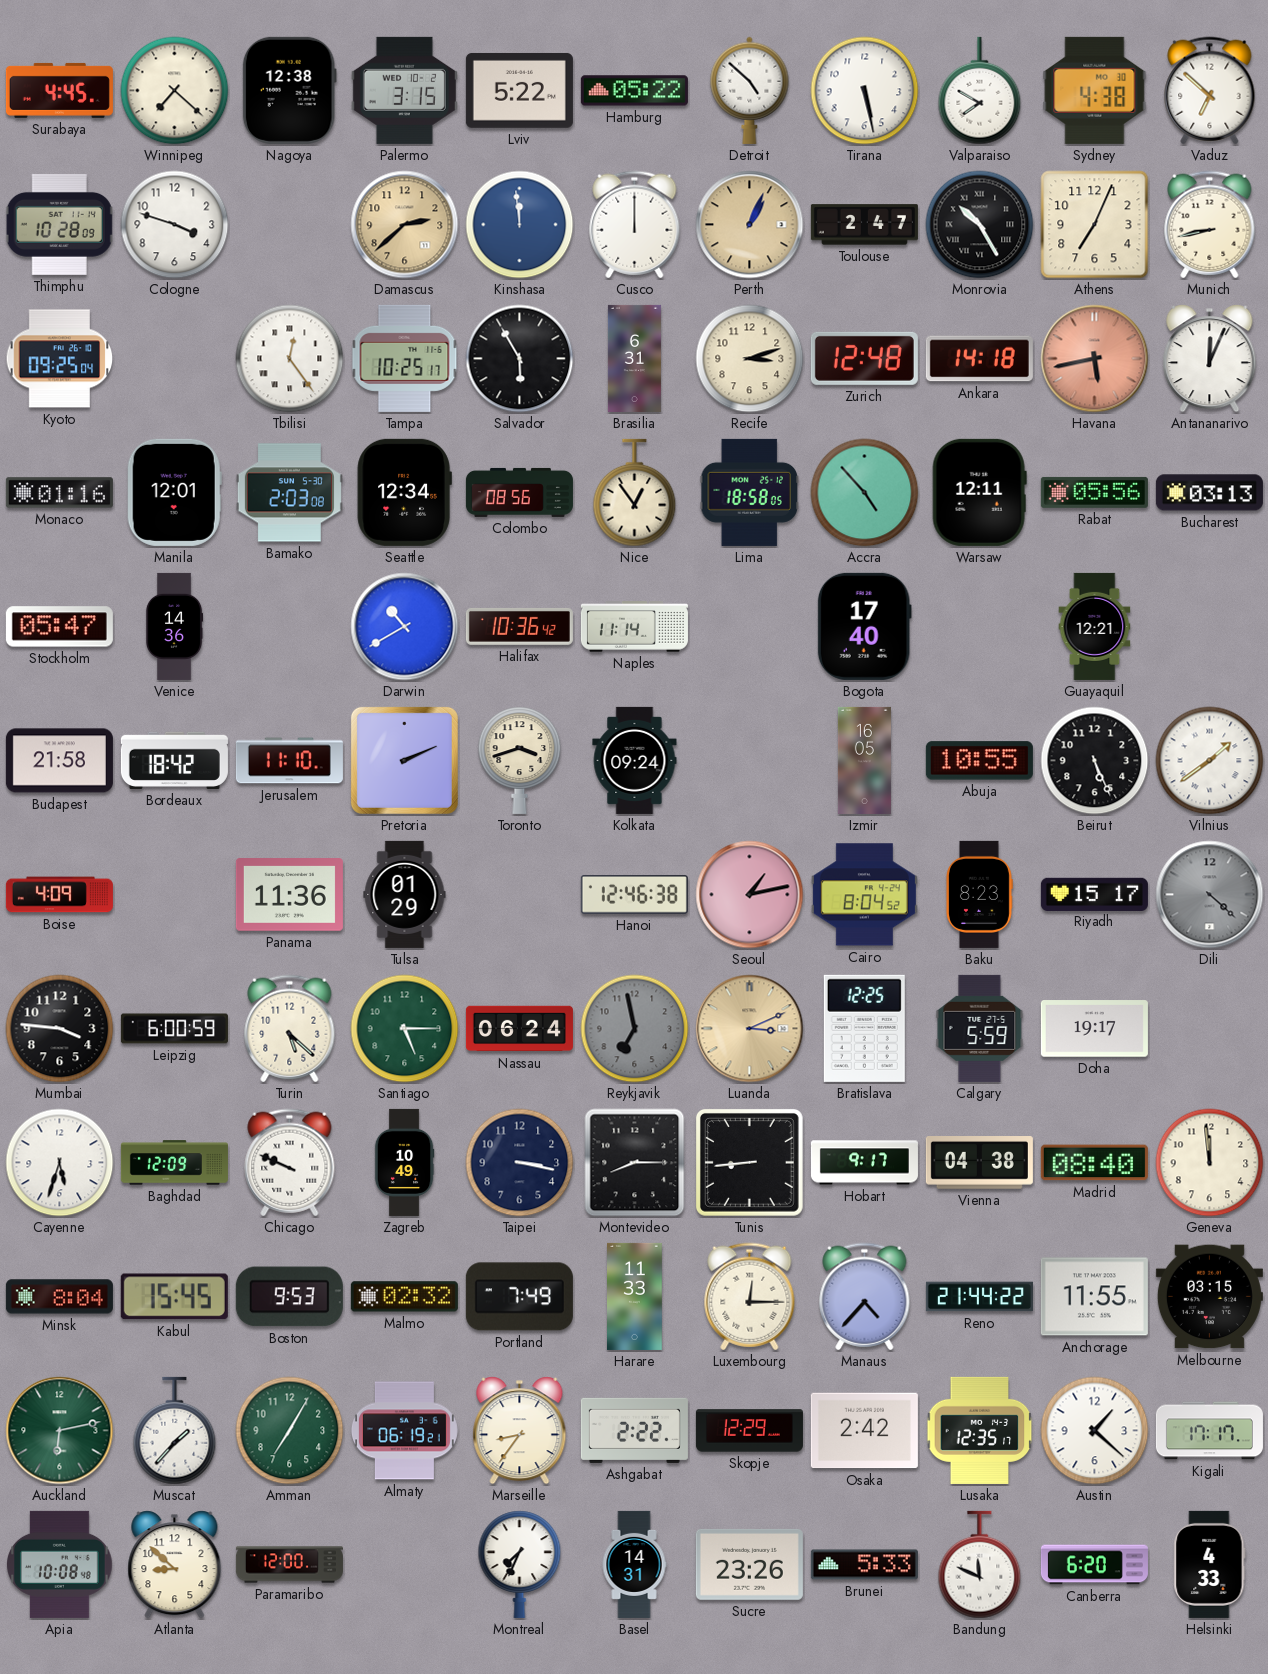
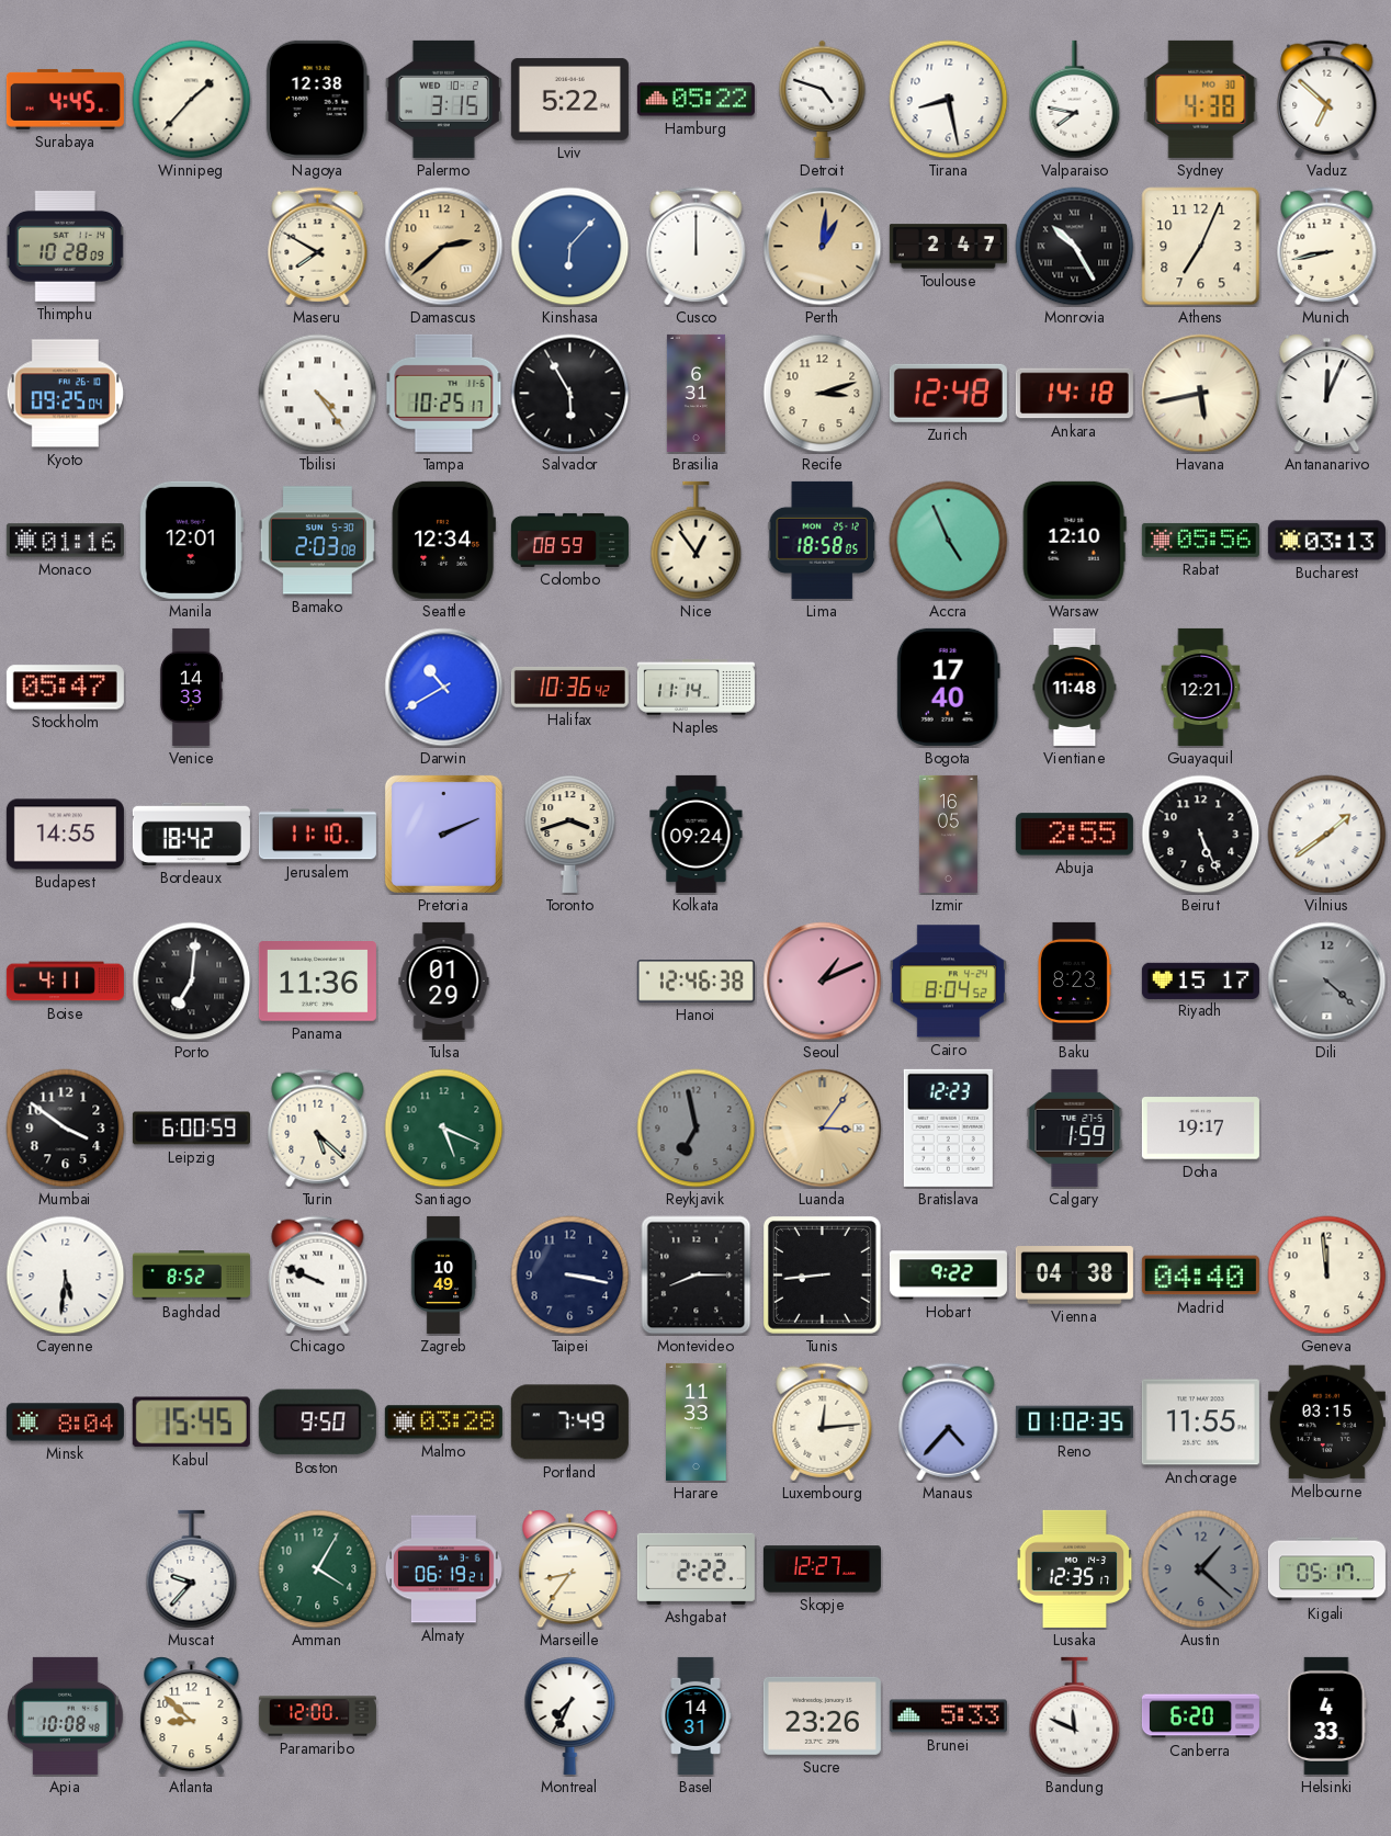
Winnipeg: 7:22 -> 1:37
Detroit: 4:52 -> 4:48
Tirana: 5:28 -> 8:28
Valparaiso: 7:50 -> 7:47
Cologne: 3:48 -> none
Maseru: none -> 7:50
Kinshasa: 11:59 -> 6:07
Perth: 1:04 -> 1:01
Tbilisi: 12:24 -> 4:24
Havana dial: salmon -> cream
Colombo: 08:56 -> 08:59
Accra: 4:53 -> 4:56
Warsaw: 12:11 -> 12:10
Venice: 14:36 -> 14:33
Vientiane: none -> 11:48
Budapest: 21:58 -> 14:55
Abuja: 10:55 -> 2:55
Boise: 4:09 -> 4:11
Porto: none -> 7:01
Seoul: 1:13 -> 1:11
Mumbai: 3:46 -> 3:51
Santiago: 5:15 -> 5:19
Nassau: 06:24 -> none
Luanda: 3:11 -> 3:06
Bratislava: 12:25 -> 12:23
Calgary: 5:59 -> 1:59
Cayenne: 5:33 -> 5:31
Baghdad: 12:09 -> 8:52
Hobart: 9:17 -> 9:22
Madrid: 08:40 -> 04:40
Boston: 9:53 -> 9:50
Malmo: 02:32 -> 03:28
Luxembourg: 12:15 -> 12:14
Reno: 21:44 -> 01:02
Auckland: 6:13 -> none
Muscat: 1:37 -> 9:37
Amman: 7:05 -> 4:05
Skopje: 12:29 -> 12:27
Osaka: 2:42 -> none
Austin dial: white -> grey
Kigali: 17:17 -> 05:17
